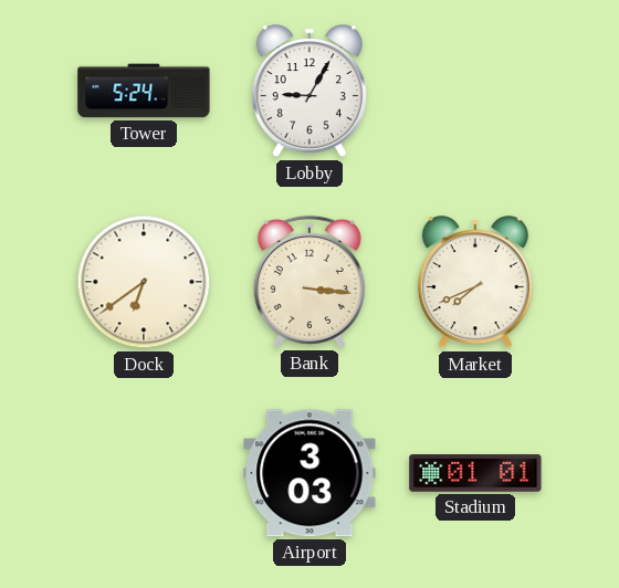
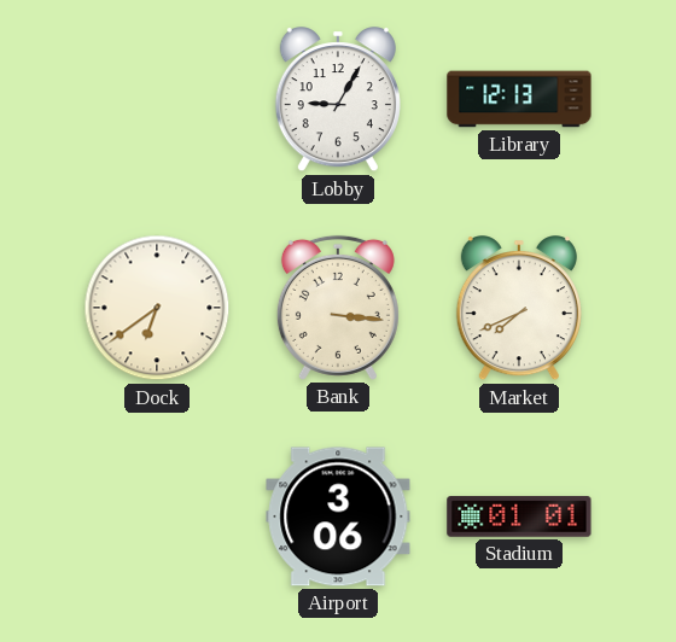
Tower: 5:24 -> none
Library: none -> 12:13
Airport: 3:03 -> 3:06
